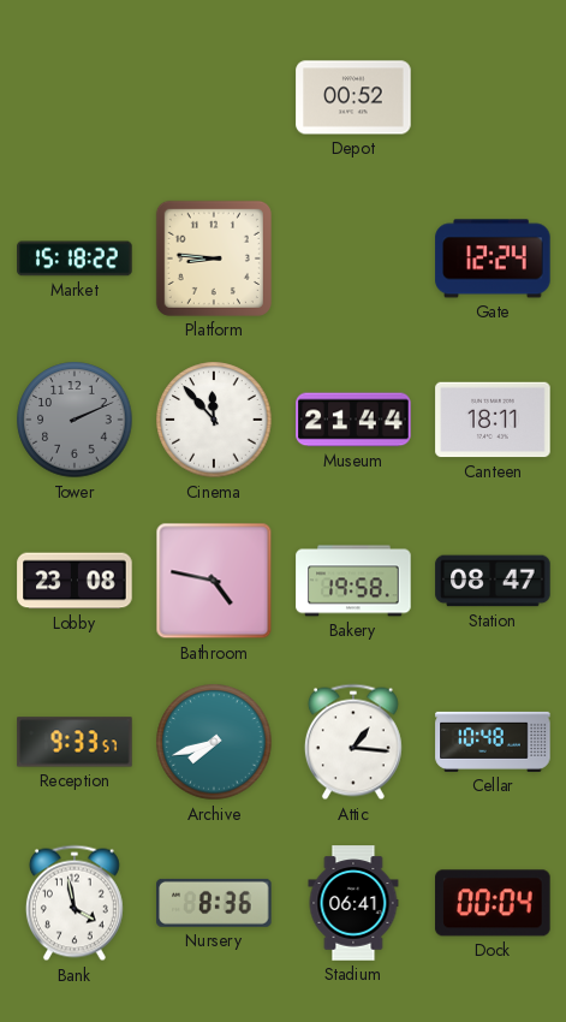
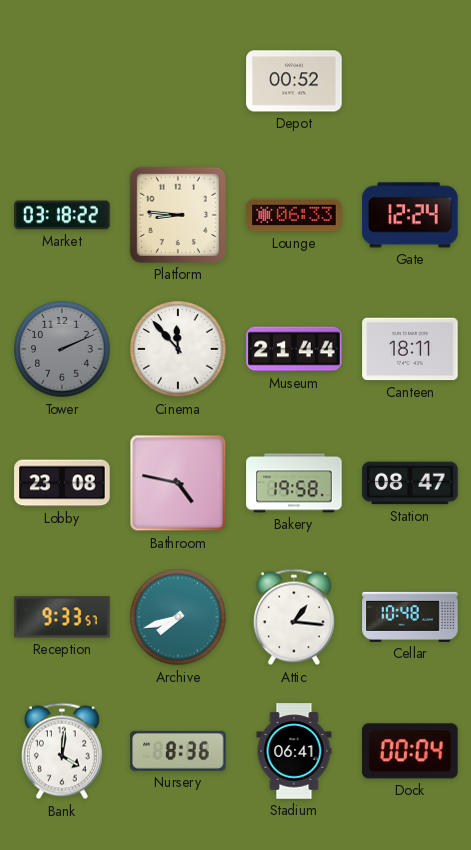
Market: 15:18 -> 03:18
Lounge: none -> 06:33
Bank: 3:58 -> 4:01
